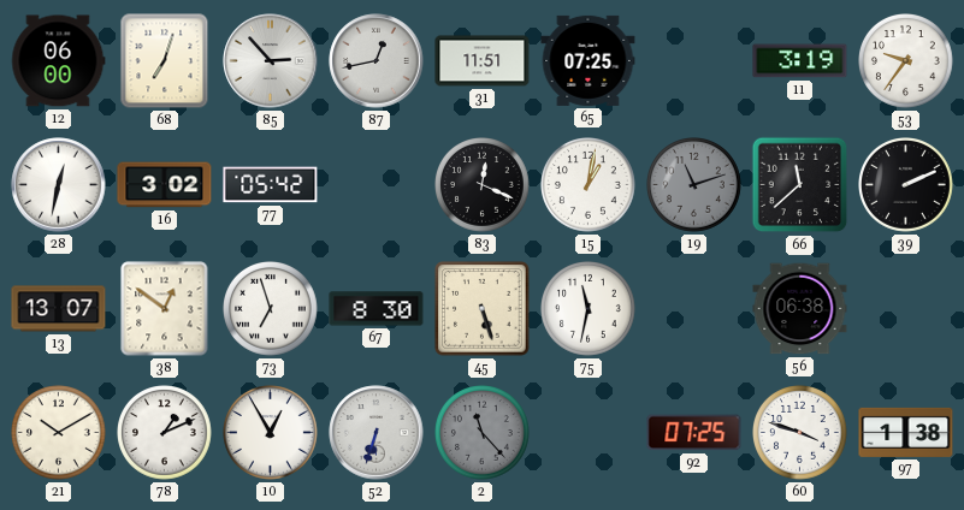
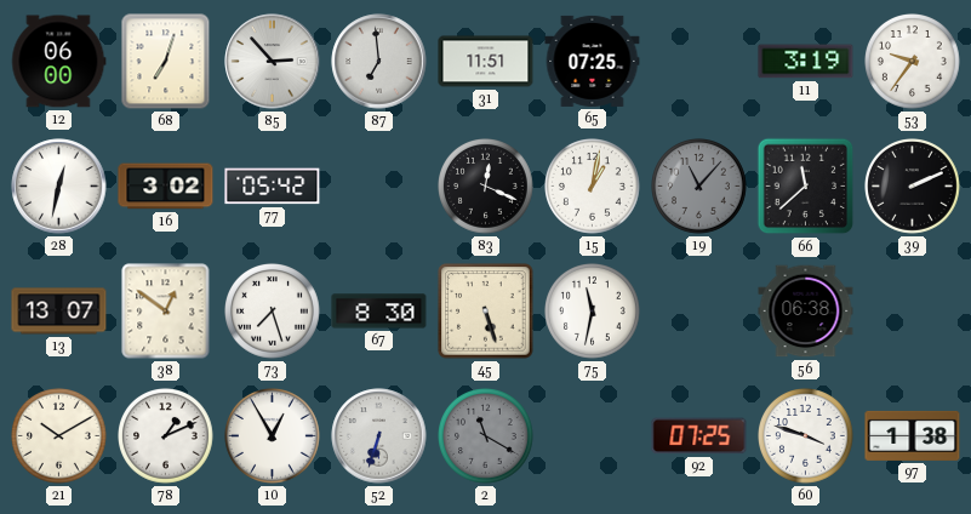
87: 12:43 -> 6:59
19: 11:12 -> 11:07
73: 6:57 -> 7:27
2: 11:23 -> 11:20
